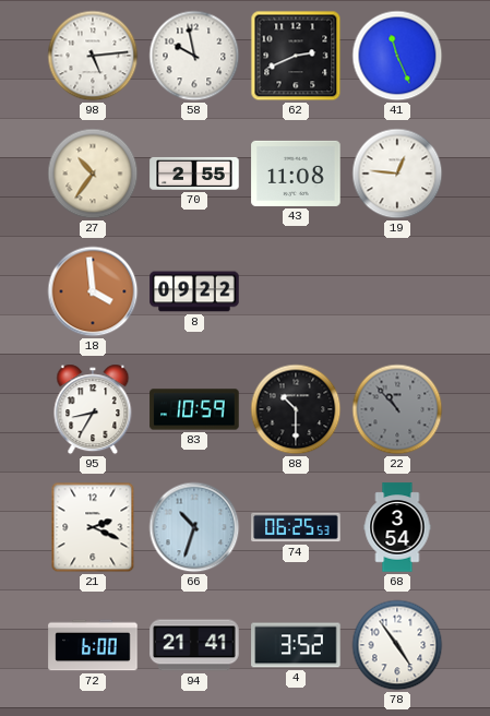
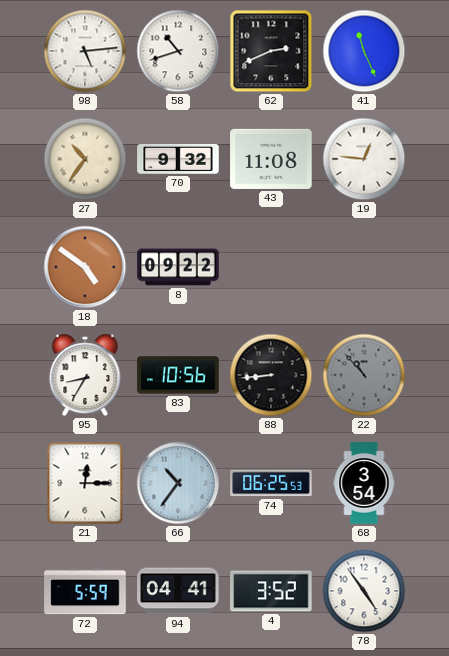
58: 9:58 -> 10:42
70: 2:55 -> 9:32
18: 3:59 -> 4:51
83: 10:59 -> 10:56
88: 10:30 -> 8:44
21: 2:19 -> 12:15
66: 10:33 -> 10:36
72: 6:00 -> 5:59
94: 21:41 -> 04:41
